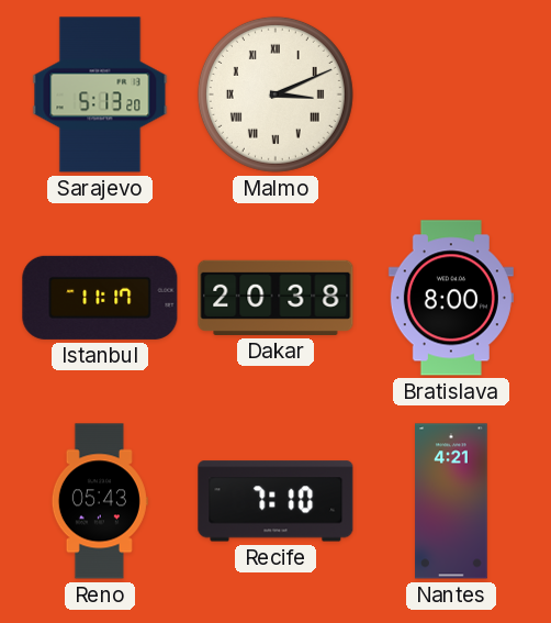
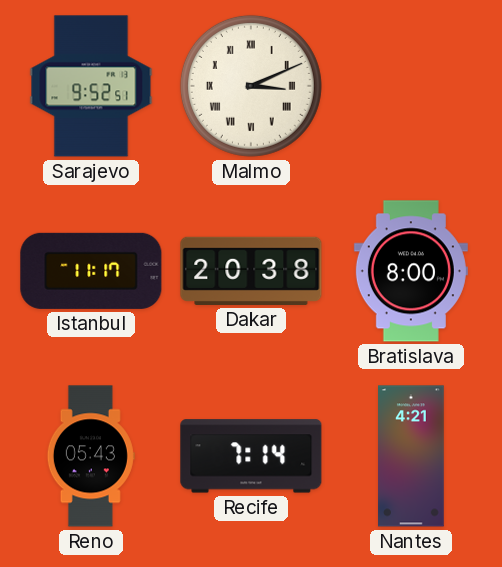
Sarajevo: 5:13 -> 9:52
Recife: 7:10 -> 7:14
